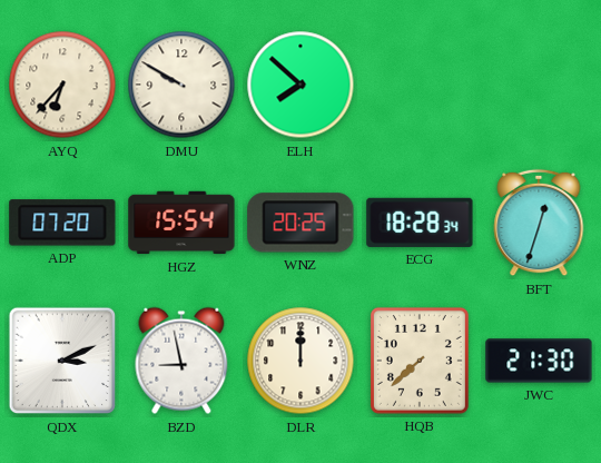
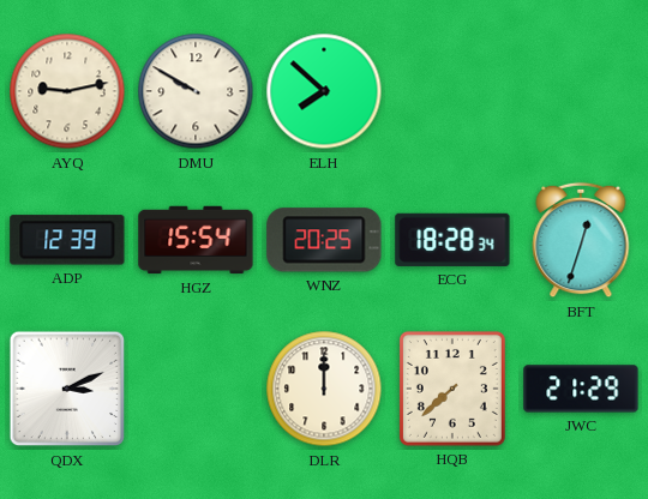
AYQ: 6:37 -> 9:13
ADP: 07:20 -> 12:39
BZD: 8:58 -> none
JWC: 21:30 -> 21:29
